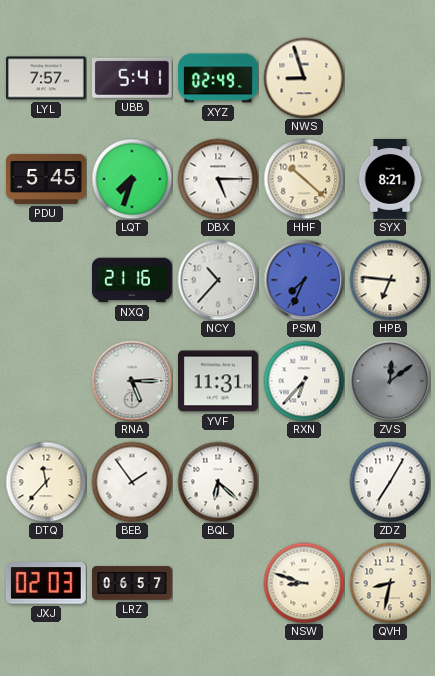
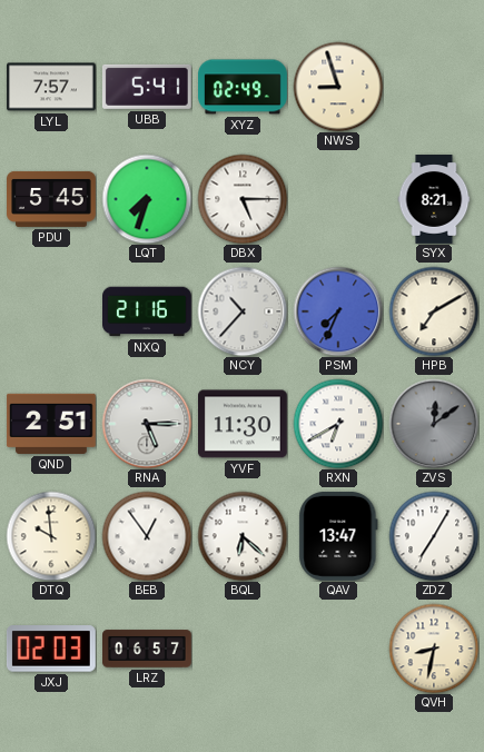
HHF: 10:22 -> none
HPB: 6:46 -> 7:10
QND: none -> 2:51
YVF: 11:31 -> 11:30
RXN: 6:37 -> 6:40
DTQ: 11:37 -> 9:59
BEB: 1:54 -> 12:54
QAV: none -> 13:47
NSW: 8:48 -> none
